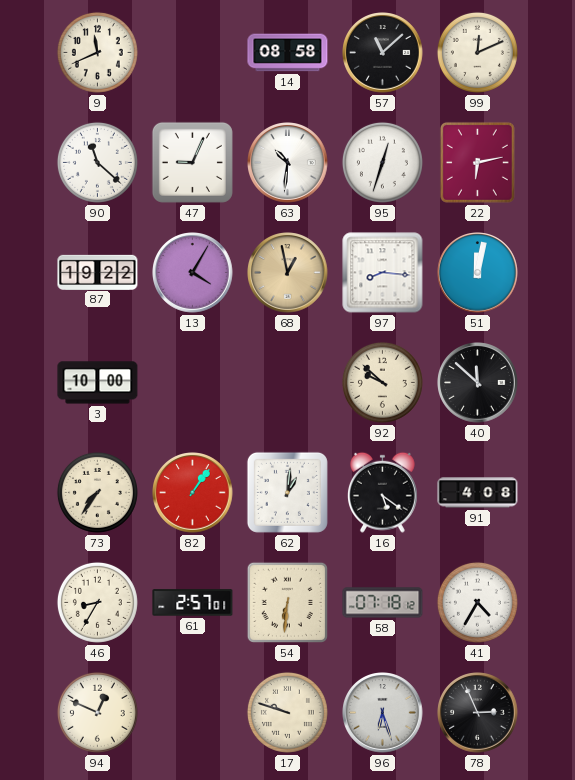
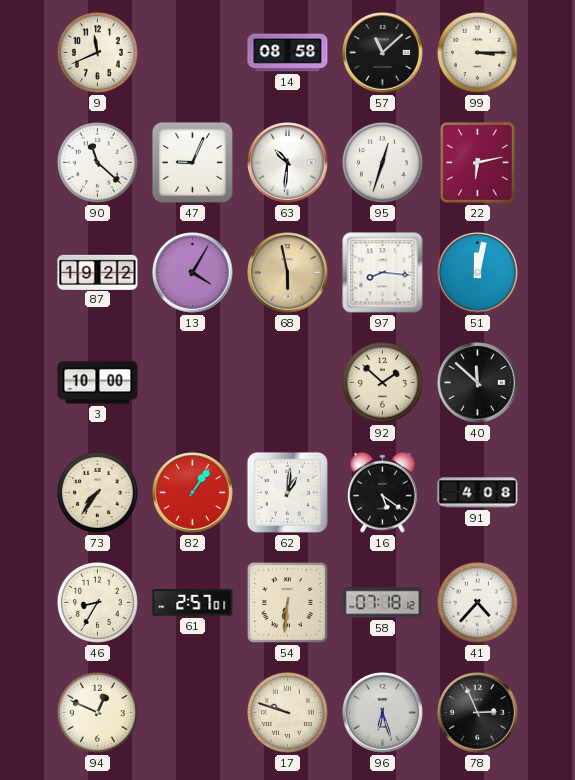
99: 12:11 -> 3:15
68: 12:58 -> 5:58
92: 9:52 -> 1:52
41: 4:35 -> 4:37
